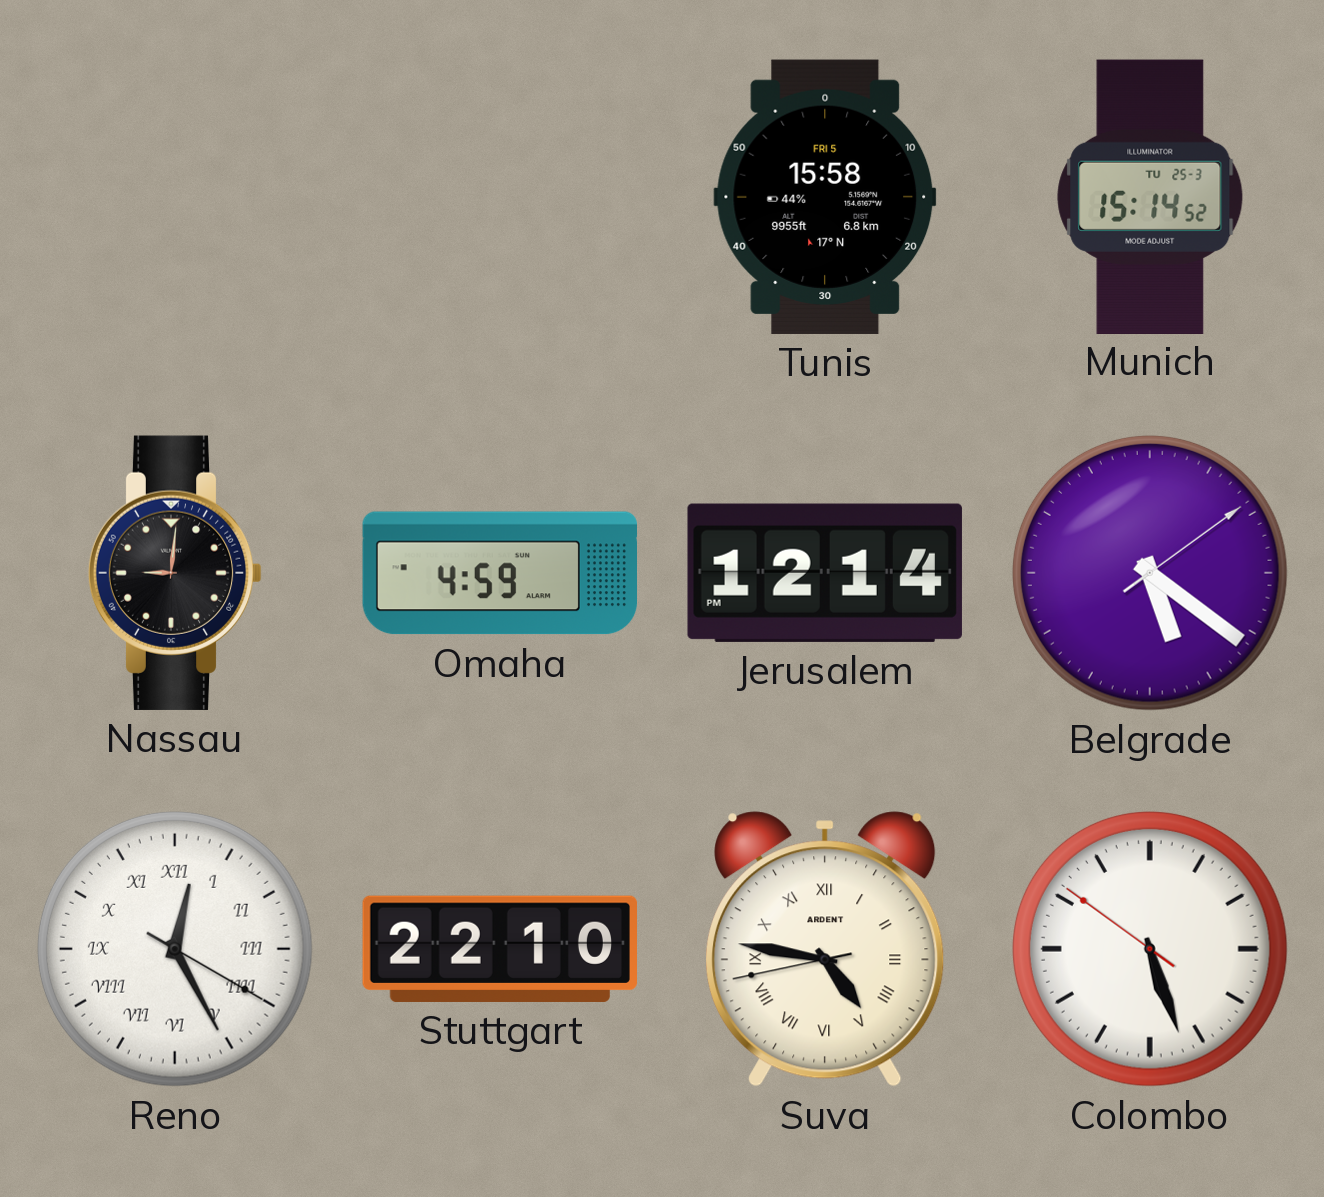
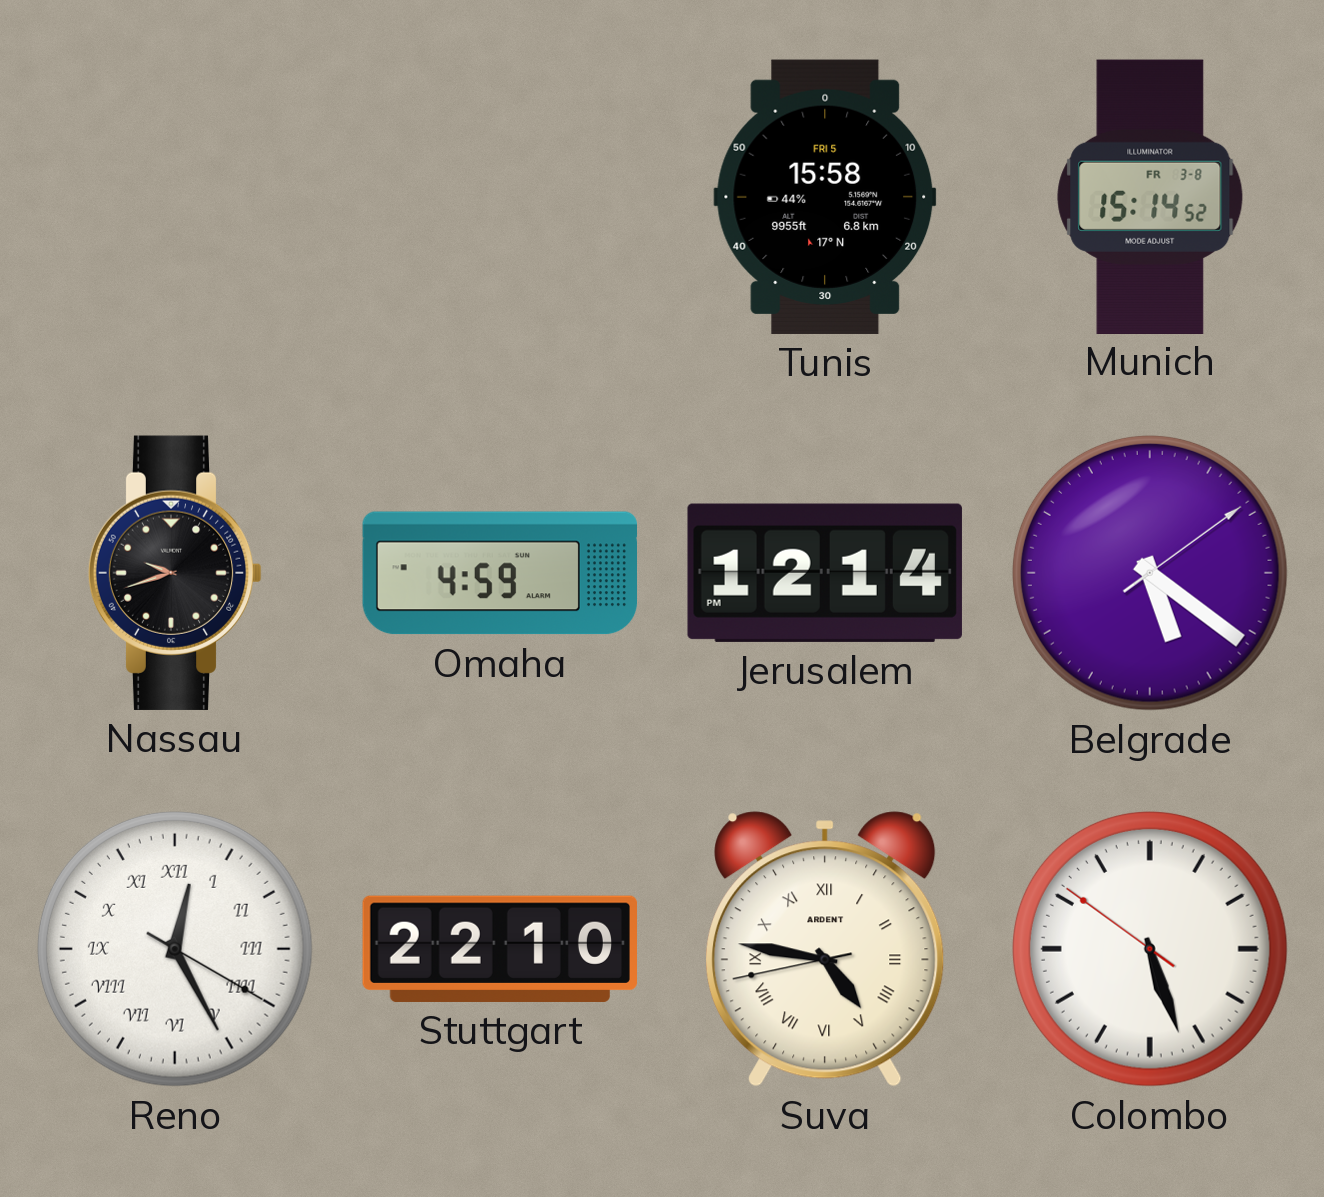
Munich date: TU 25-3 -> FR 3-8
Nassau: 9:01 -> 9:42
